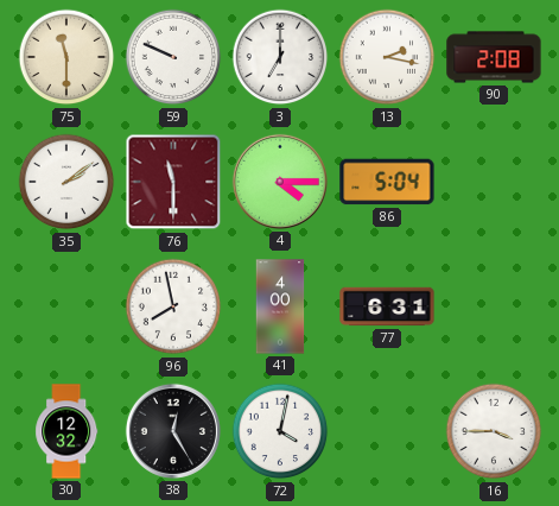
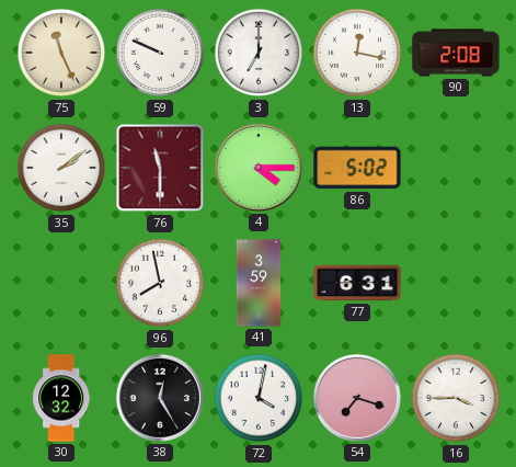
75: 11:30 -> 11:26
13: 2:17 -> 12:17
86: 5:04 -> 5:02
41: 4:00 -> 3:59
54: none -> 7:18
